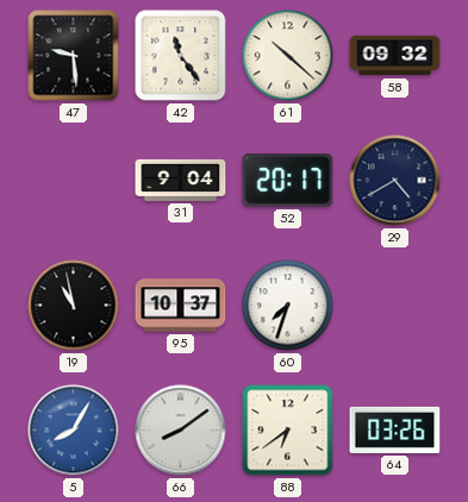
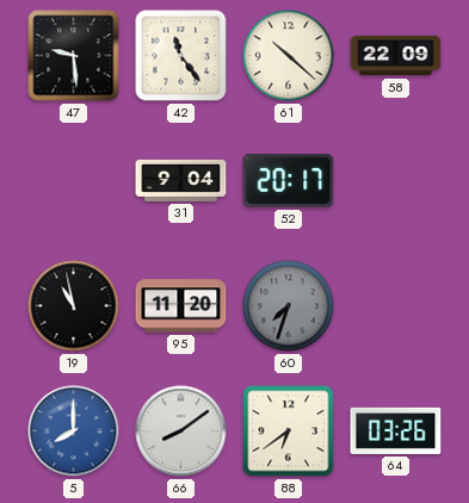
58: 09:32 -> 22:09
29: 4:40 -> none
95: 10:37 -> 11:20
60 dial: white -> grey
5: 8:05 -> 8:00
